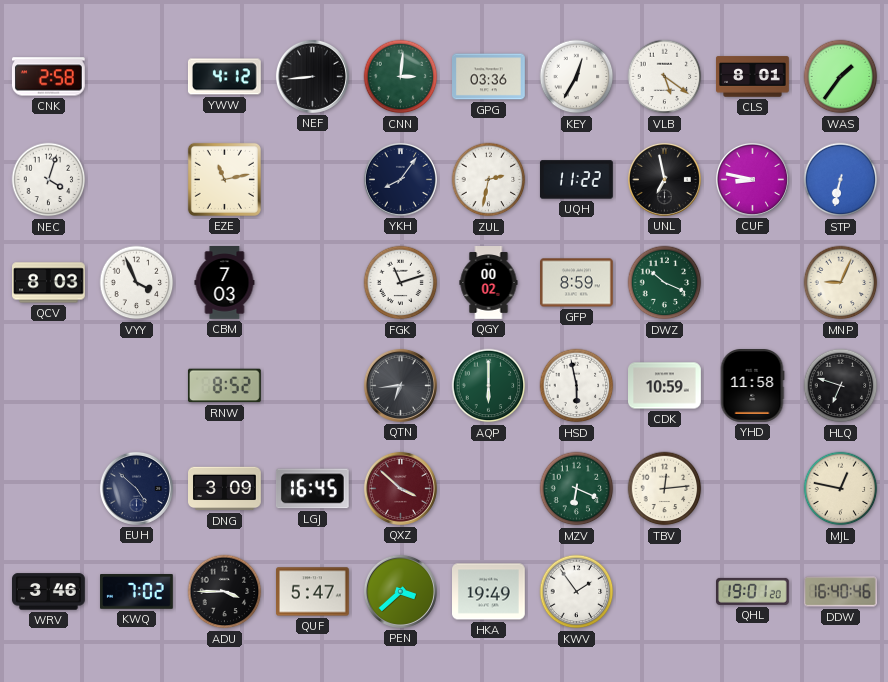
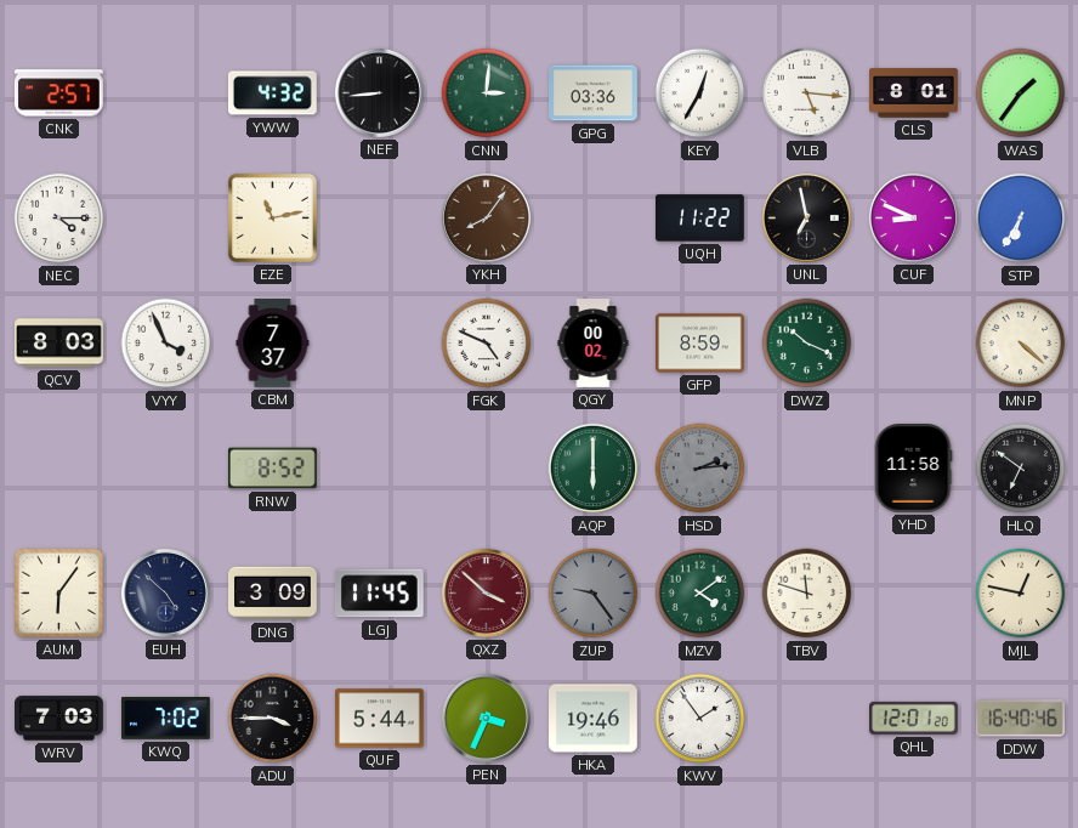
CNK: 2:58 -> 2:57
YWW: 4:12 -> 4:32
VLB: 5:21 -> 5:16
NEC: 4:03 -> 4:15
YKH dial: navy -> brown
ZUL: 2:32 -> none
CUF: 8:47 -> 8:49
STP: 6:32 -> 6:35
CBM: 7:03 -> 7:37
FGK: 11:12 -> 4:49
MNP: 9:04 -> 4:22
QTN: 6:44 -> none
HSD: 5:58 -> 2:14
HSD dial: white -> grey
CDK: 10:59 -> none
HLQ: 6:48 -> 6:51
AUM: none -> 6:06
LGJ: 16:45 -> 11:45
ZUP: none -> 9:24
MZV: 6:19 -> 4:09
TBV: 12:14 -> 11:48
WRV: 3:46 -> 7:03
QUF: 5:47 -> 5:44
PEN: 3:38 -> 3:34
HKA: 19:49 -> 19:46
QHL: 19:01 -> 12:01
